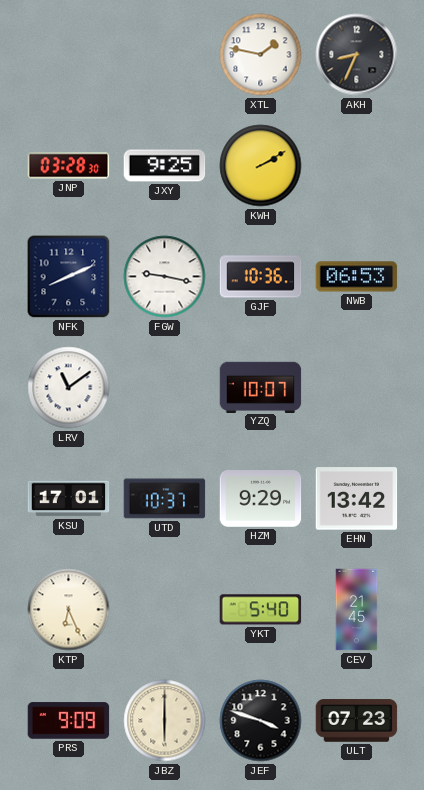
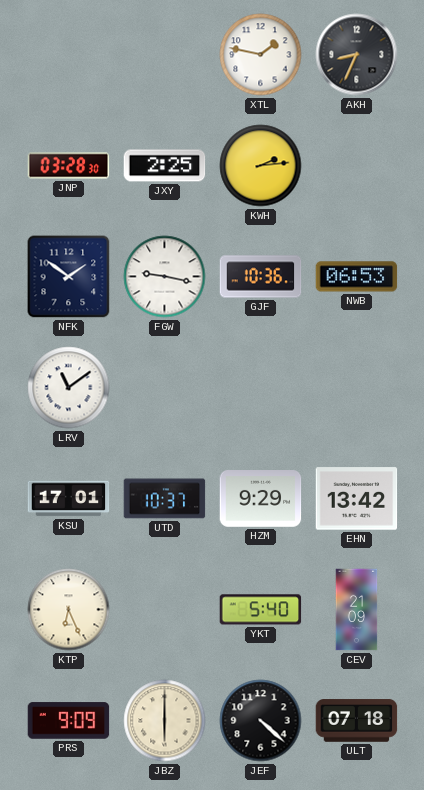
JXY: 9:25 -> 2:25
KWH: 2:10 -> 2:14
NFK: 8:11 -> 1:51
YZQ: 10:07 -> none
CEV: 21:45 -> 21:09
JEF: 3:48 -> 4:22
ULT: 07:23 -> 07:18
